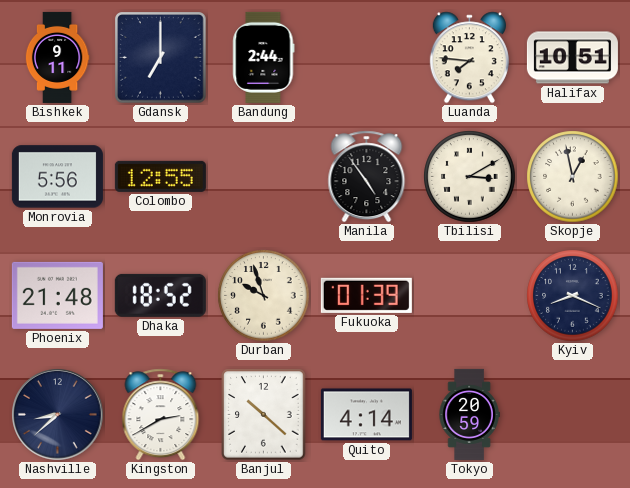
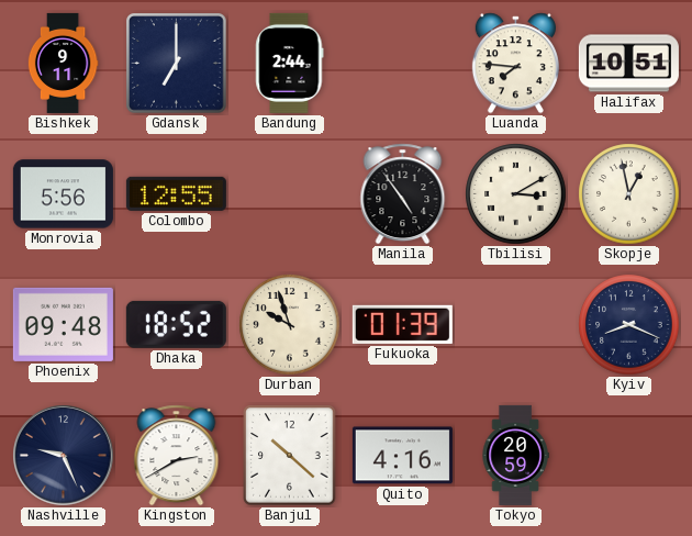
Phoenix: 21:48 -> 09:48
Nashville: 8:38 -> 9:26
Quito: 4:14 -> 4:16
